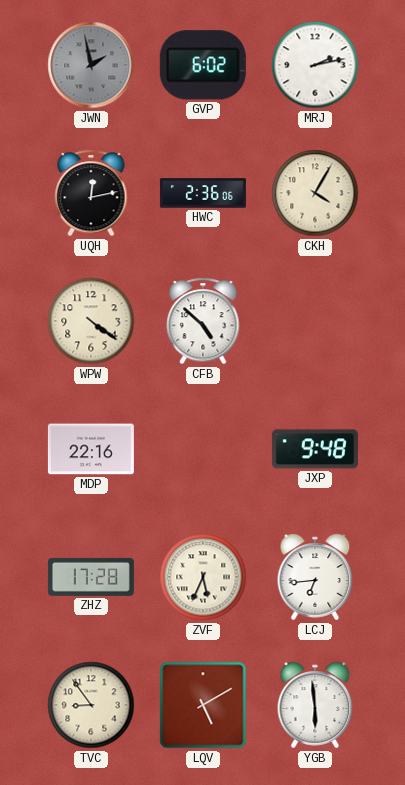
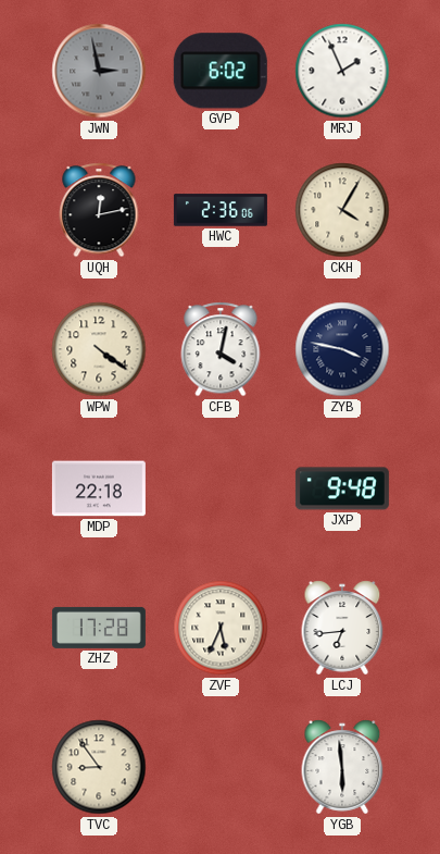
JWN: 1:58 -> 2:58
MRJ: 2:13 -> 1:56
CFB: 4:52 -> 4:02
ZYB: none -> 3:47
MDP: 22:16 -> 22:18
LQV: 5:10 -> none
